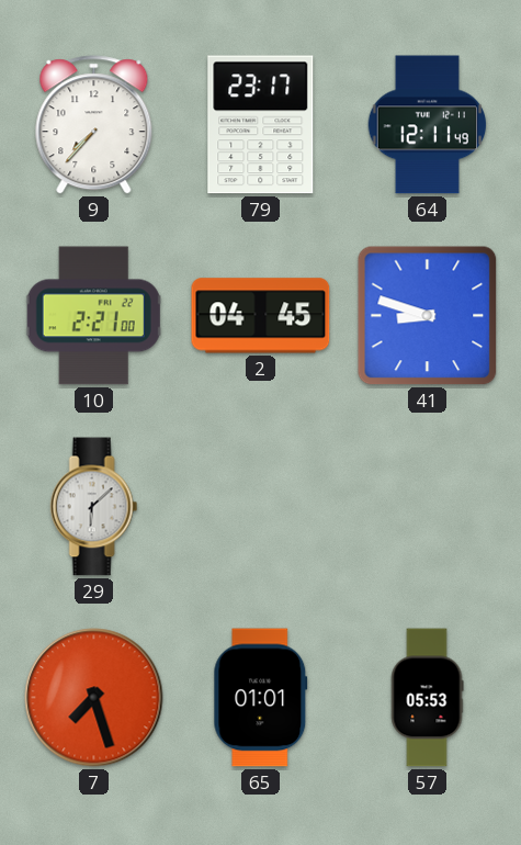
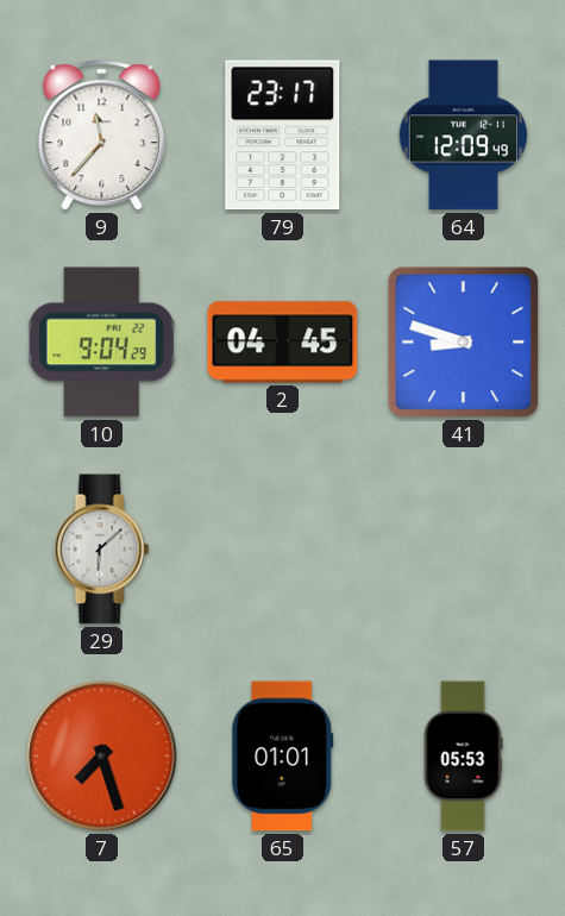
9: 7:37 -> 11:37
64: 12:11 -> 12:09
10: 2:21 -> 9:04
